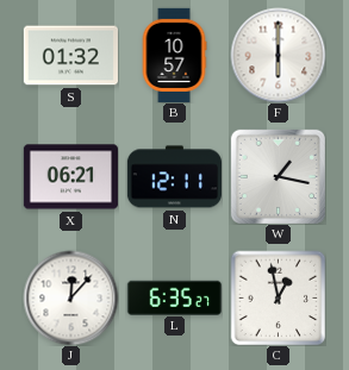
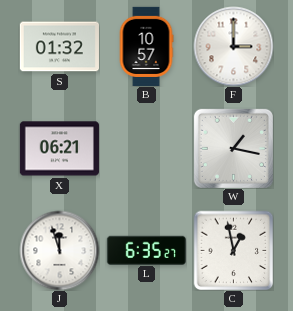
F: 6:00 -> 3:00
N: 12:11 -> none
J: 12:07 -> 11:57
